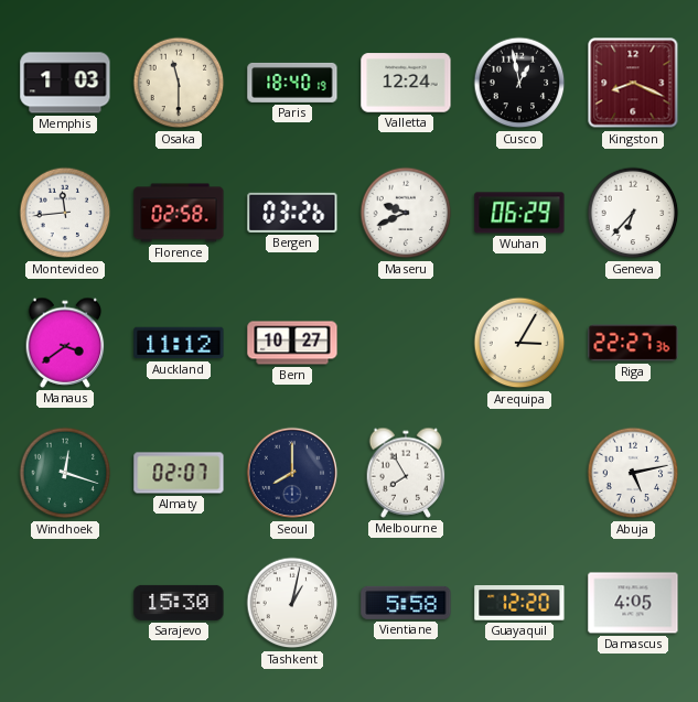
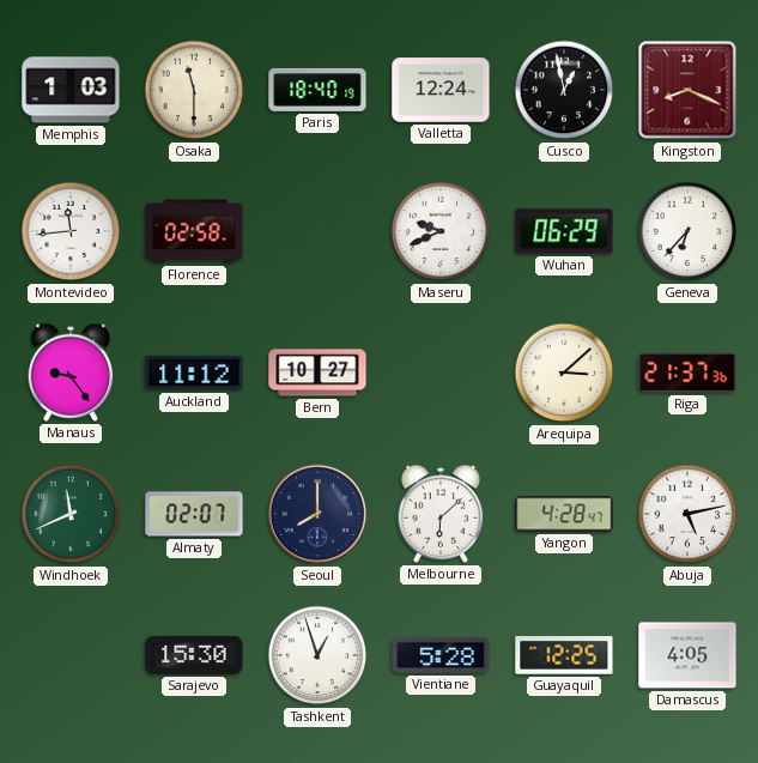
Bergen: 03:26 -> none
Manaus: 3:39 -> 9:24
Arequipa: 3:05 -> 3:08
Riga: 22:27 -> 21:37
Windhoek: 12:18 -> 11:41
Melbourne: 7:55 -> 6:08
Yangon: none -> 4:28
Tashkent: 1:02 -> 12:57
Vientiane: 5:58 -> 5:28
Guayaquil: 12:20 -> 12:25
